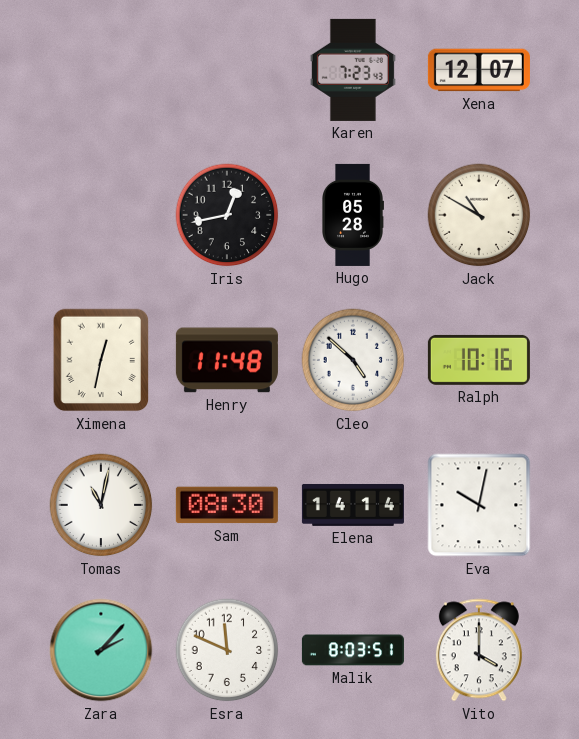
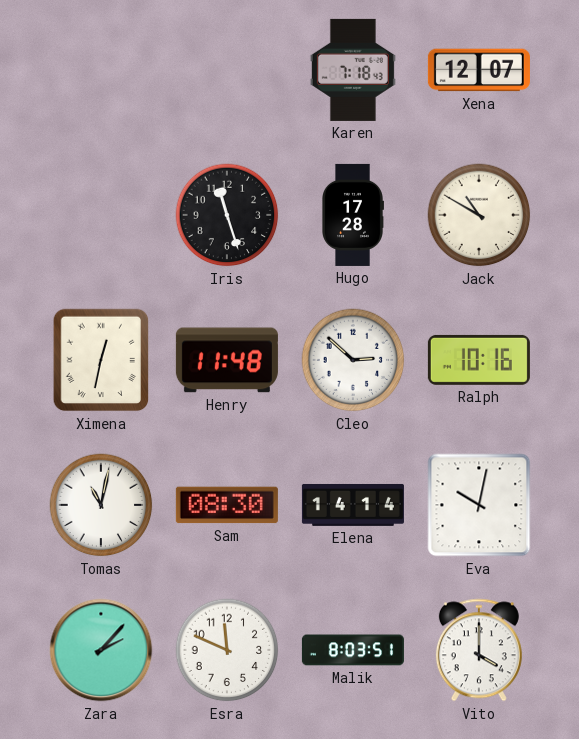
Karen: 7:23 -> 7:18
Iris: 12:43 -> 11:27
Hugo: 05:28 -> 17:28
Cleo: 4:52 -> 2:52
